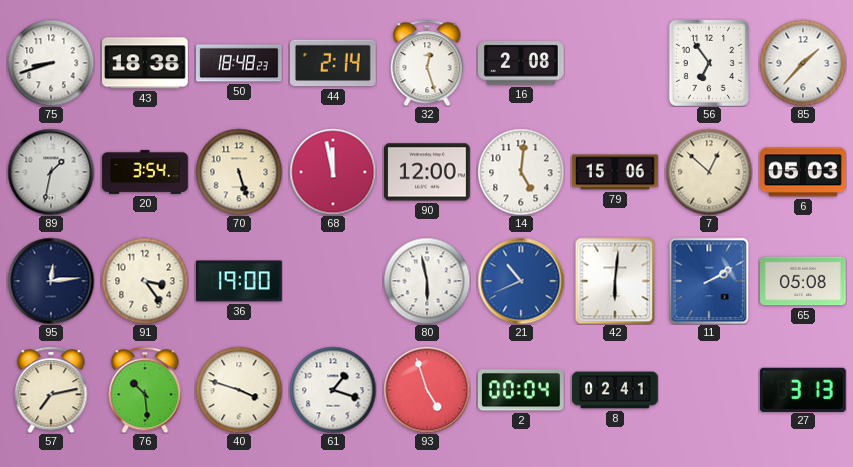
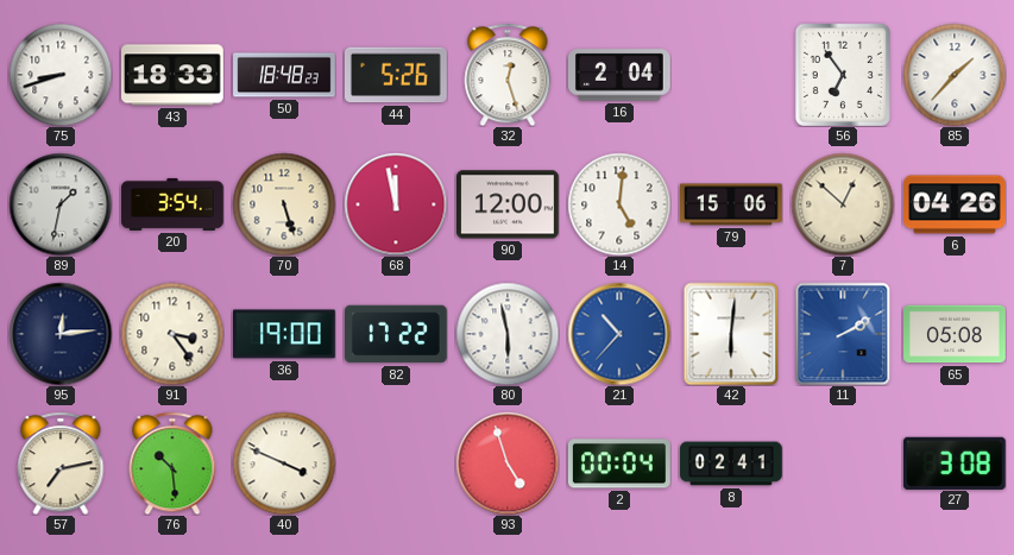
43: 18:38 -> 18:33
44: 2:14 -> 5:26
16: 2:08 -> 2:04
6: 05:03 -> 04:26
82: none -> 17:22
21: 10:41 -> 10:37
40: 3:48 -> 3:49
61: 1:18 -> none
27: 3:13 -> 3:08
